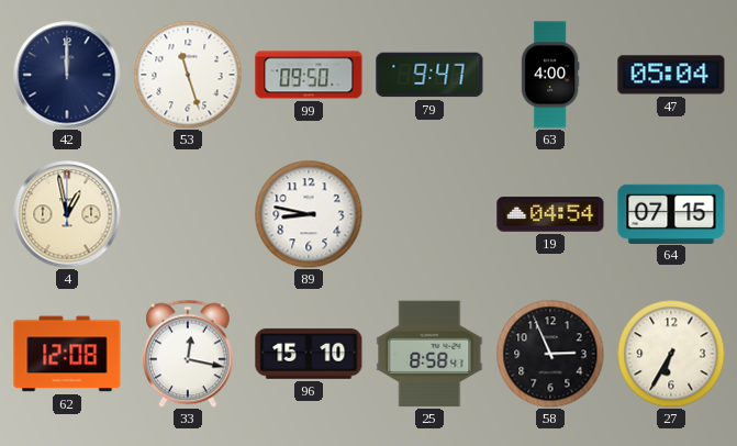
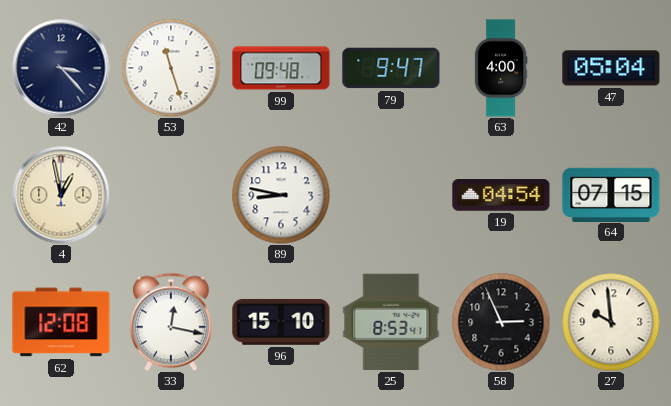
42: 12:00 -> 3:23
99: 09:50 -> 09:48
25: 8:58 -> 8:53
27: 6:35 -> 9:59
